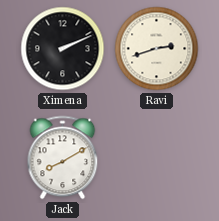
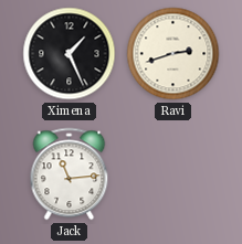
Ximena: 2:11 -> 1:26
Jack: 8:10 -> 11:14
